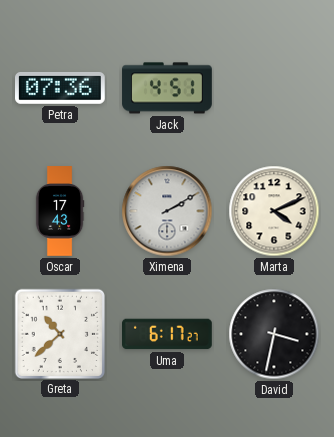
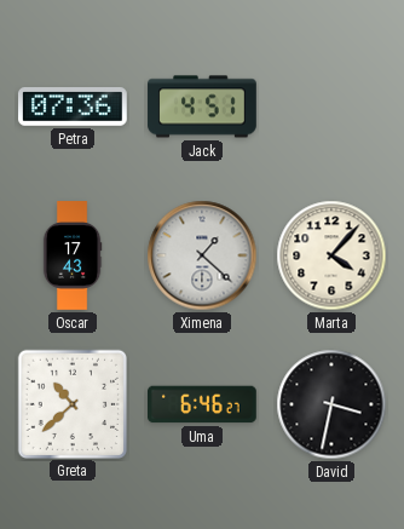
Ximena: 2:10 -> 1:22
Marta: 4:11 -> 4:07
Uma: 6:17 -> 6:46
